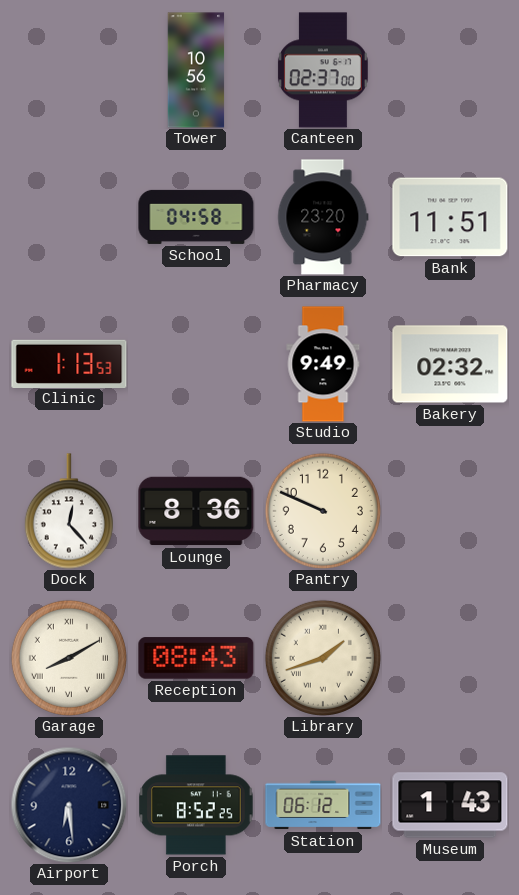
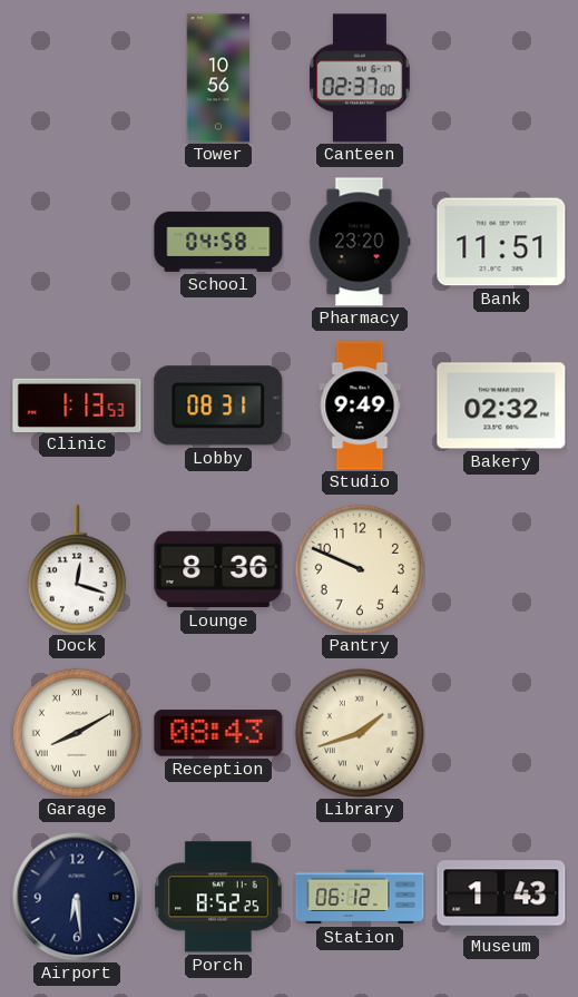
Lobby: none -> 08:31
Dock: 12:23 -> 12:18
